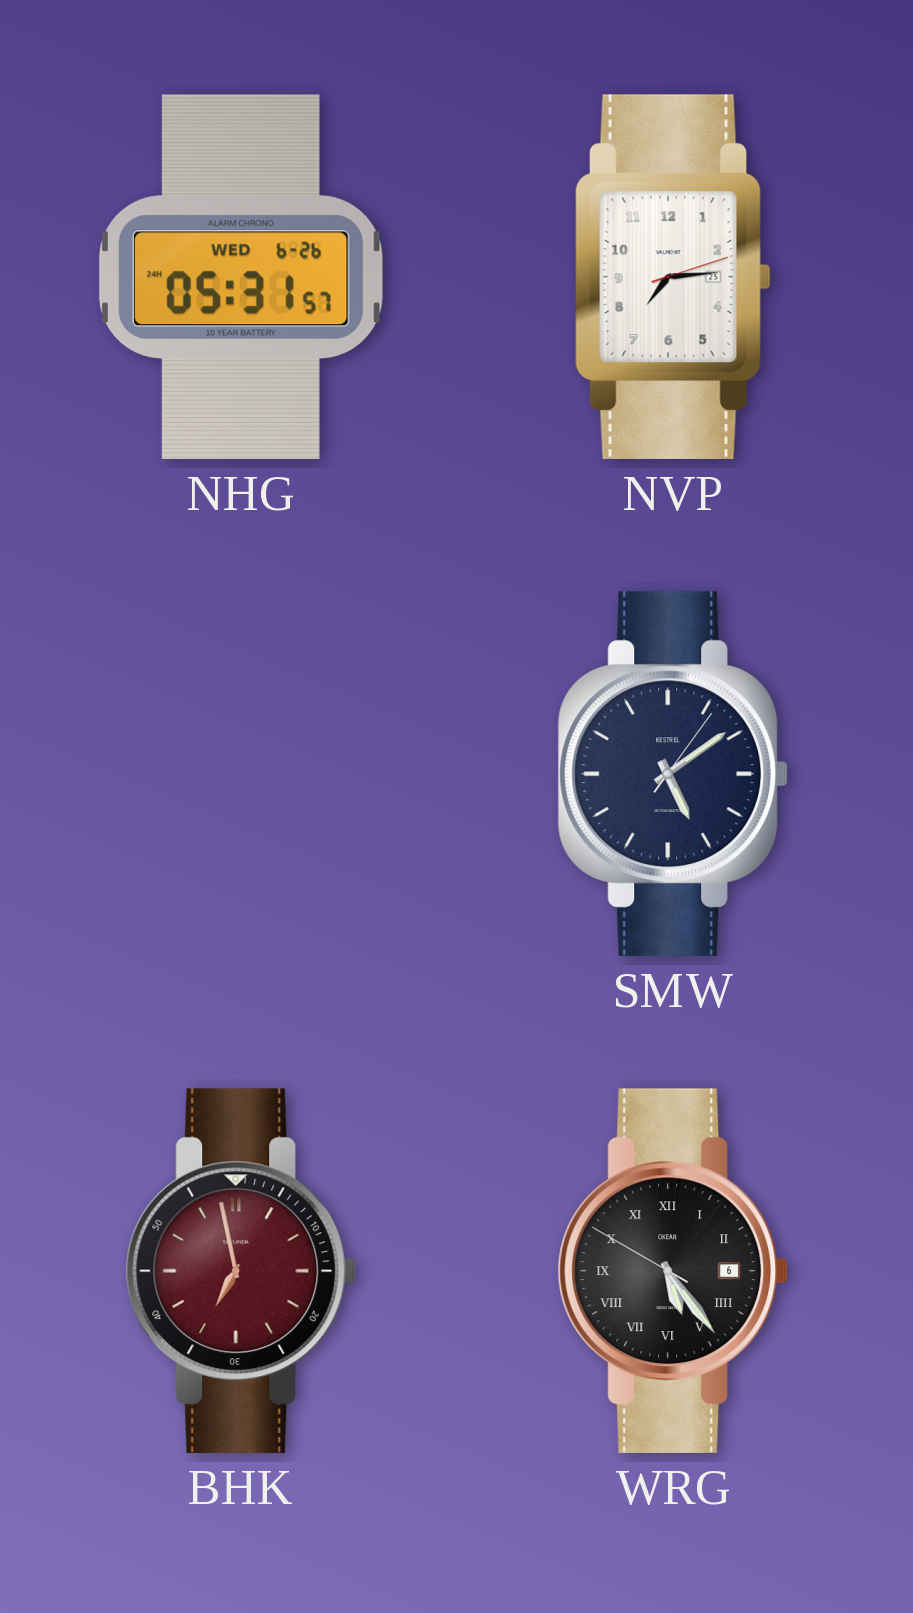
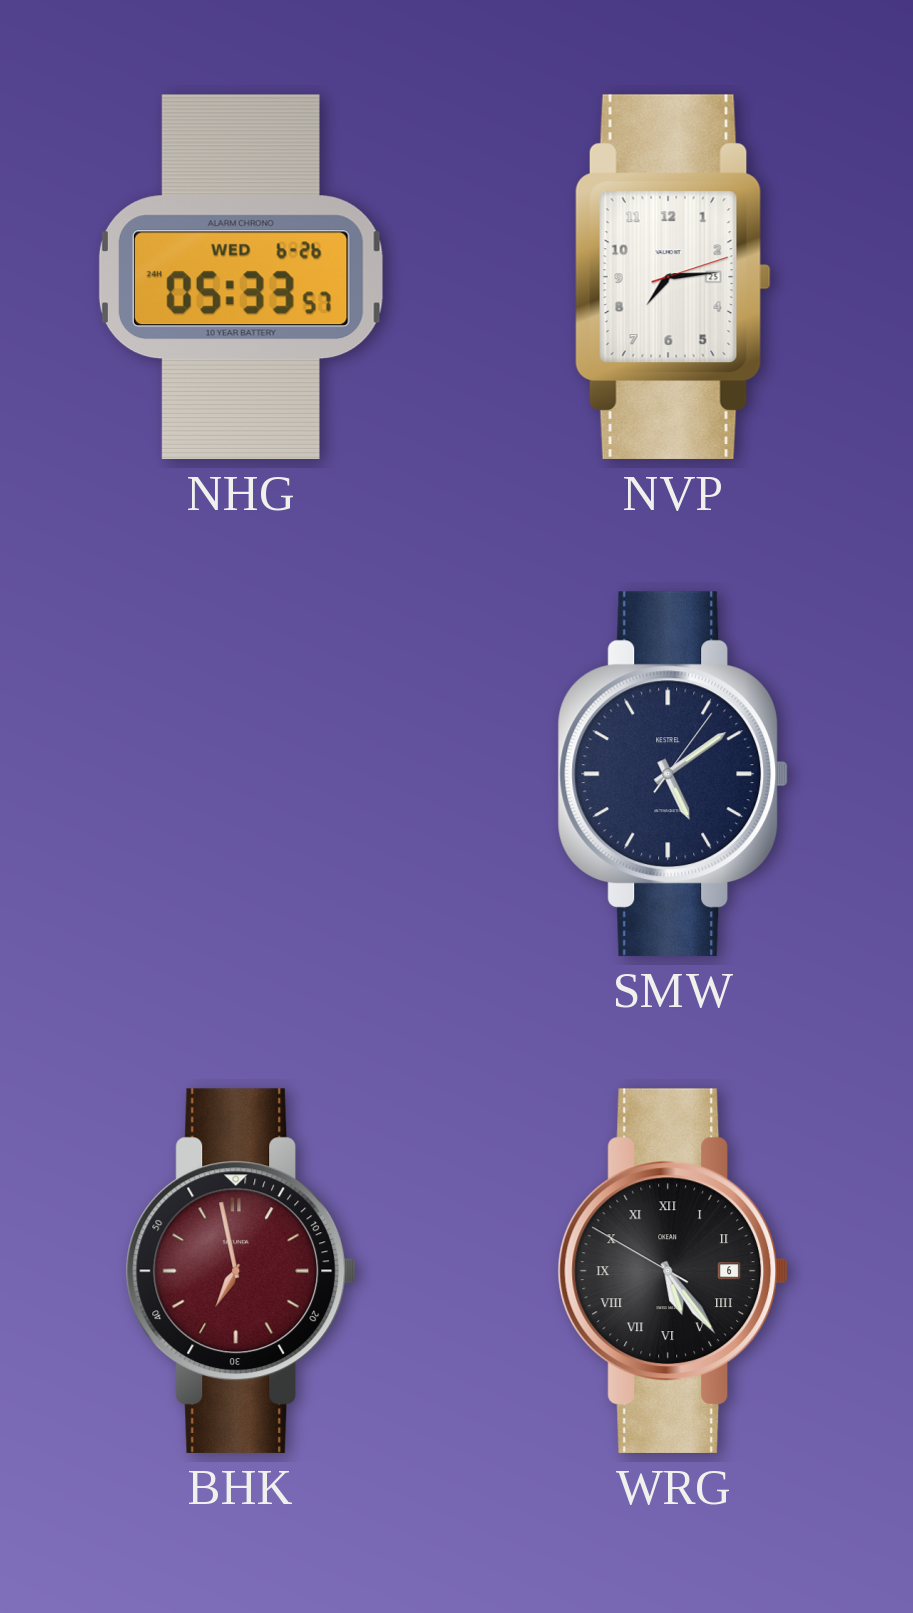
NHG: 05:31 -> 05:33
